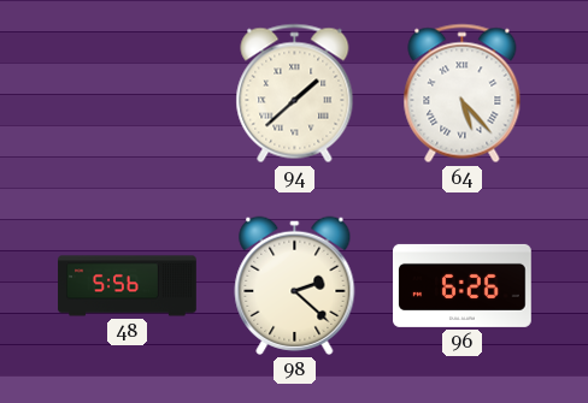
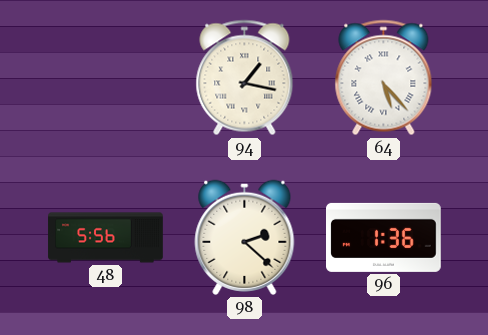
94: 1:38 -> 1:17
96: 6:26 -> 1:36
